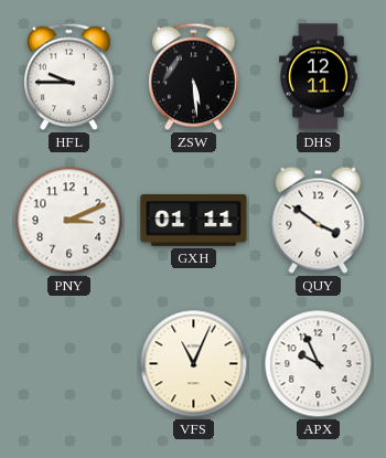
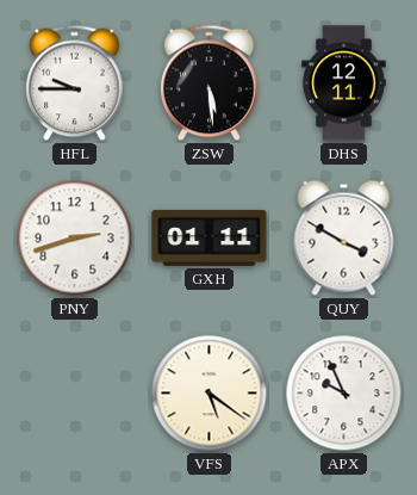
PNY: 3:11 -> 2:42
QUY: 3:51 -> 3:50
VFS: 11:04 -> 5:21
